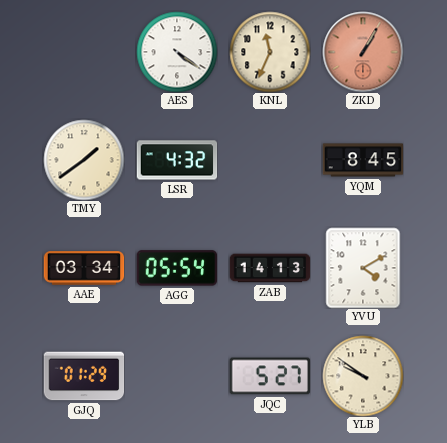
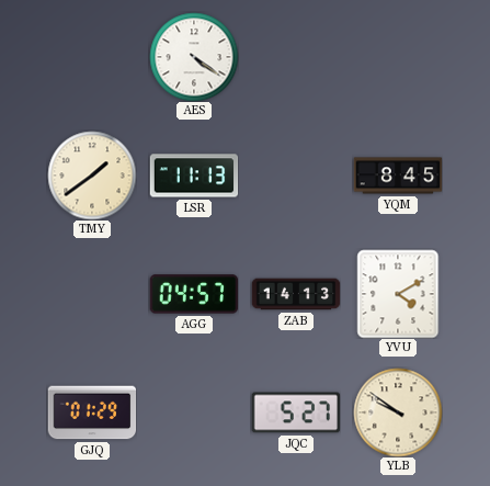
KNL: 11:34 -> none
ZKD: 1:05 -> none
LSR: 4:32 -> 11:13
AAE: 03:34 -> none
AGG: 05:54 -> 04:57
